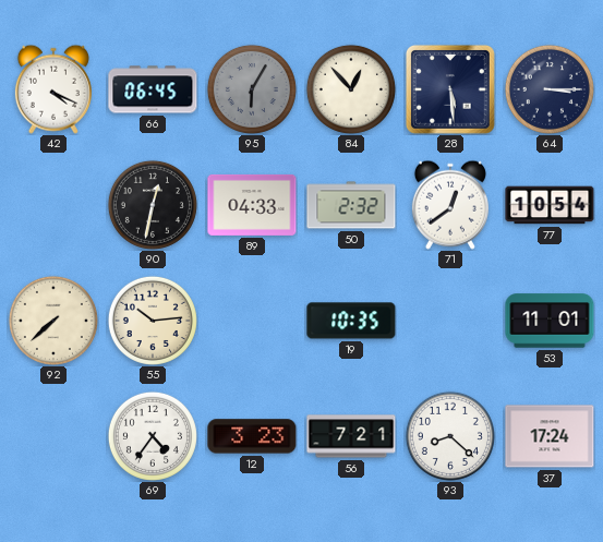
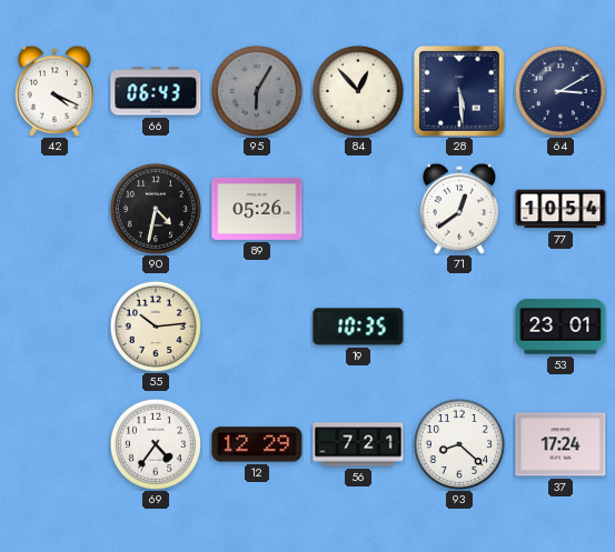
66: 06:45 -> 06:43
64: 3:15 -> 3:10
90: 12:32 -> 4:32
89: 04:33 -> 05:26
50: 2:32 -> none
92: 7:38 -> none
53: 11:01 -> 23:01
12: 3:23 -> 12:29
